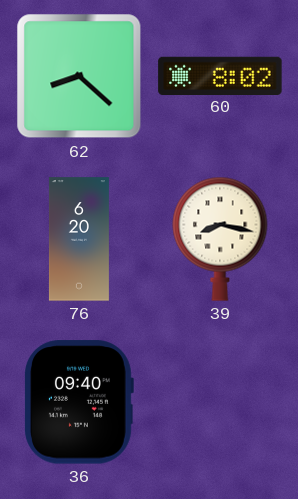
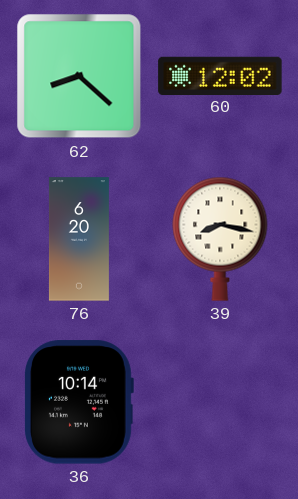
60: 8:02 -> 12:02
36: 09:40 -> 10:14
